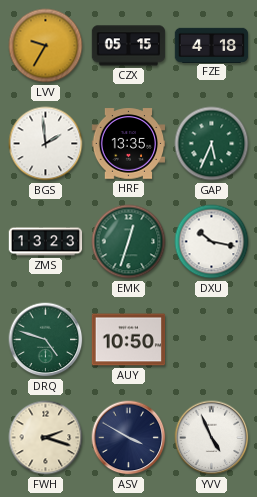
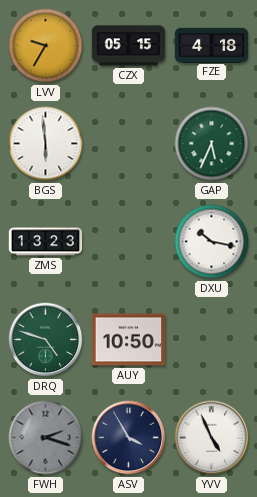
BGS: 1:59 -> 5:59
HRF: 13:35 -> none
EMK: 12:33 -> none
FWH dial: cream -> grey
ASV: 3:50 -> 3:55
